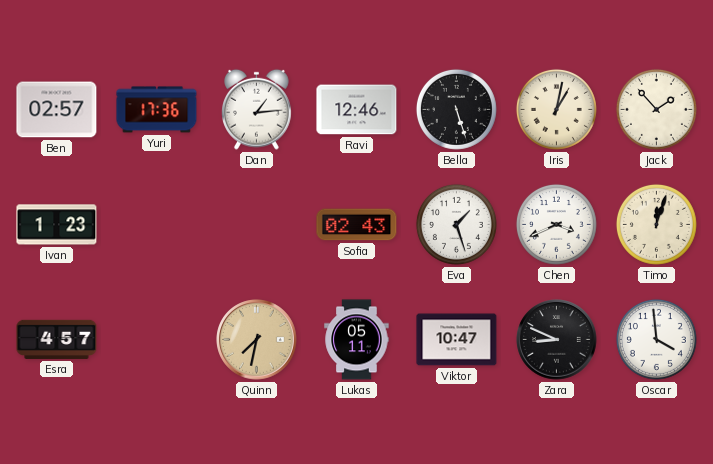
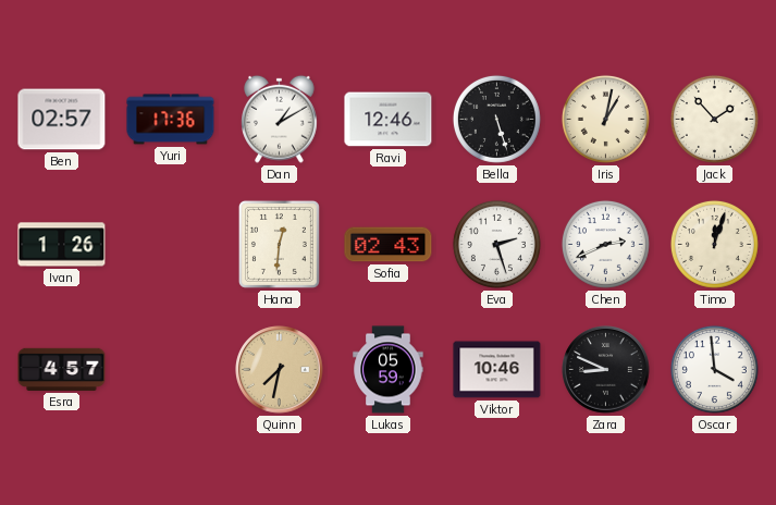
Dan: 1:14 -> 1:10
Ivan: 1:23 -> 1:26
Hana: none -> 12:31
Eva: 1:27 -> 2:27
Chen: 3:41 -> 2:41
Lukas: 05:11 -> 05:59
Viktor: 10:47 -> 10:46
